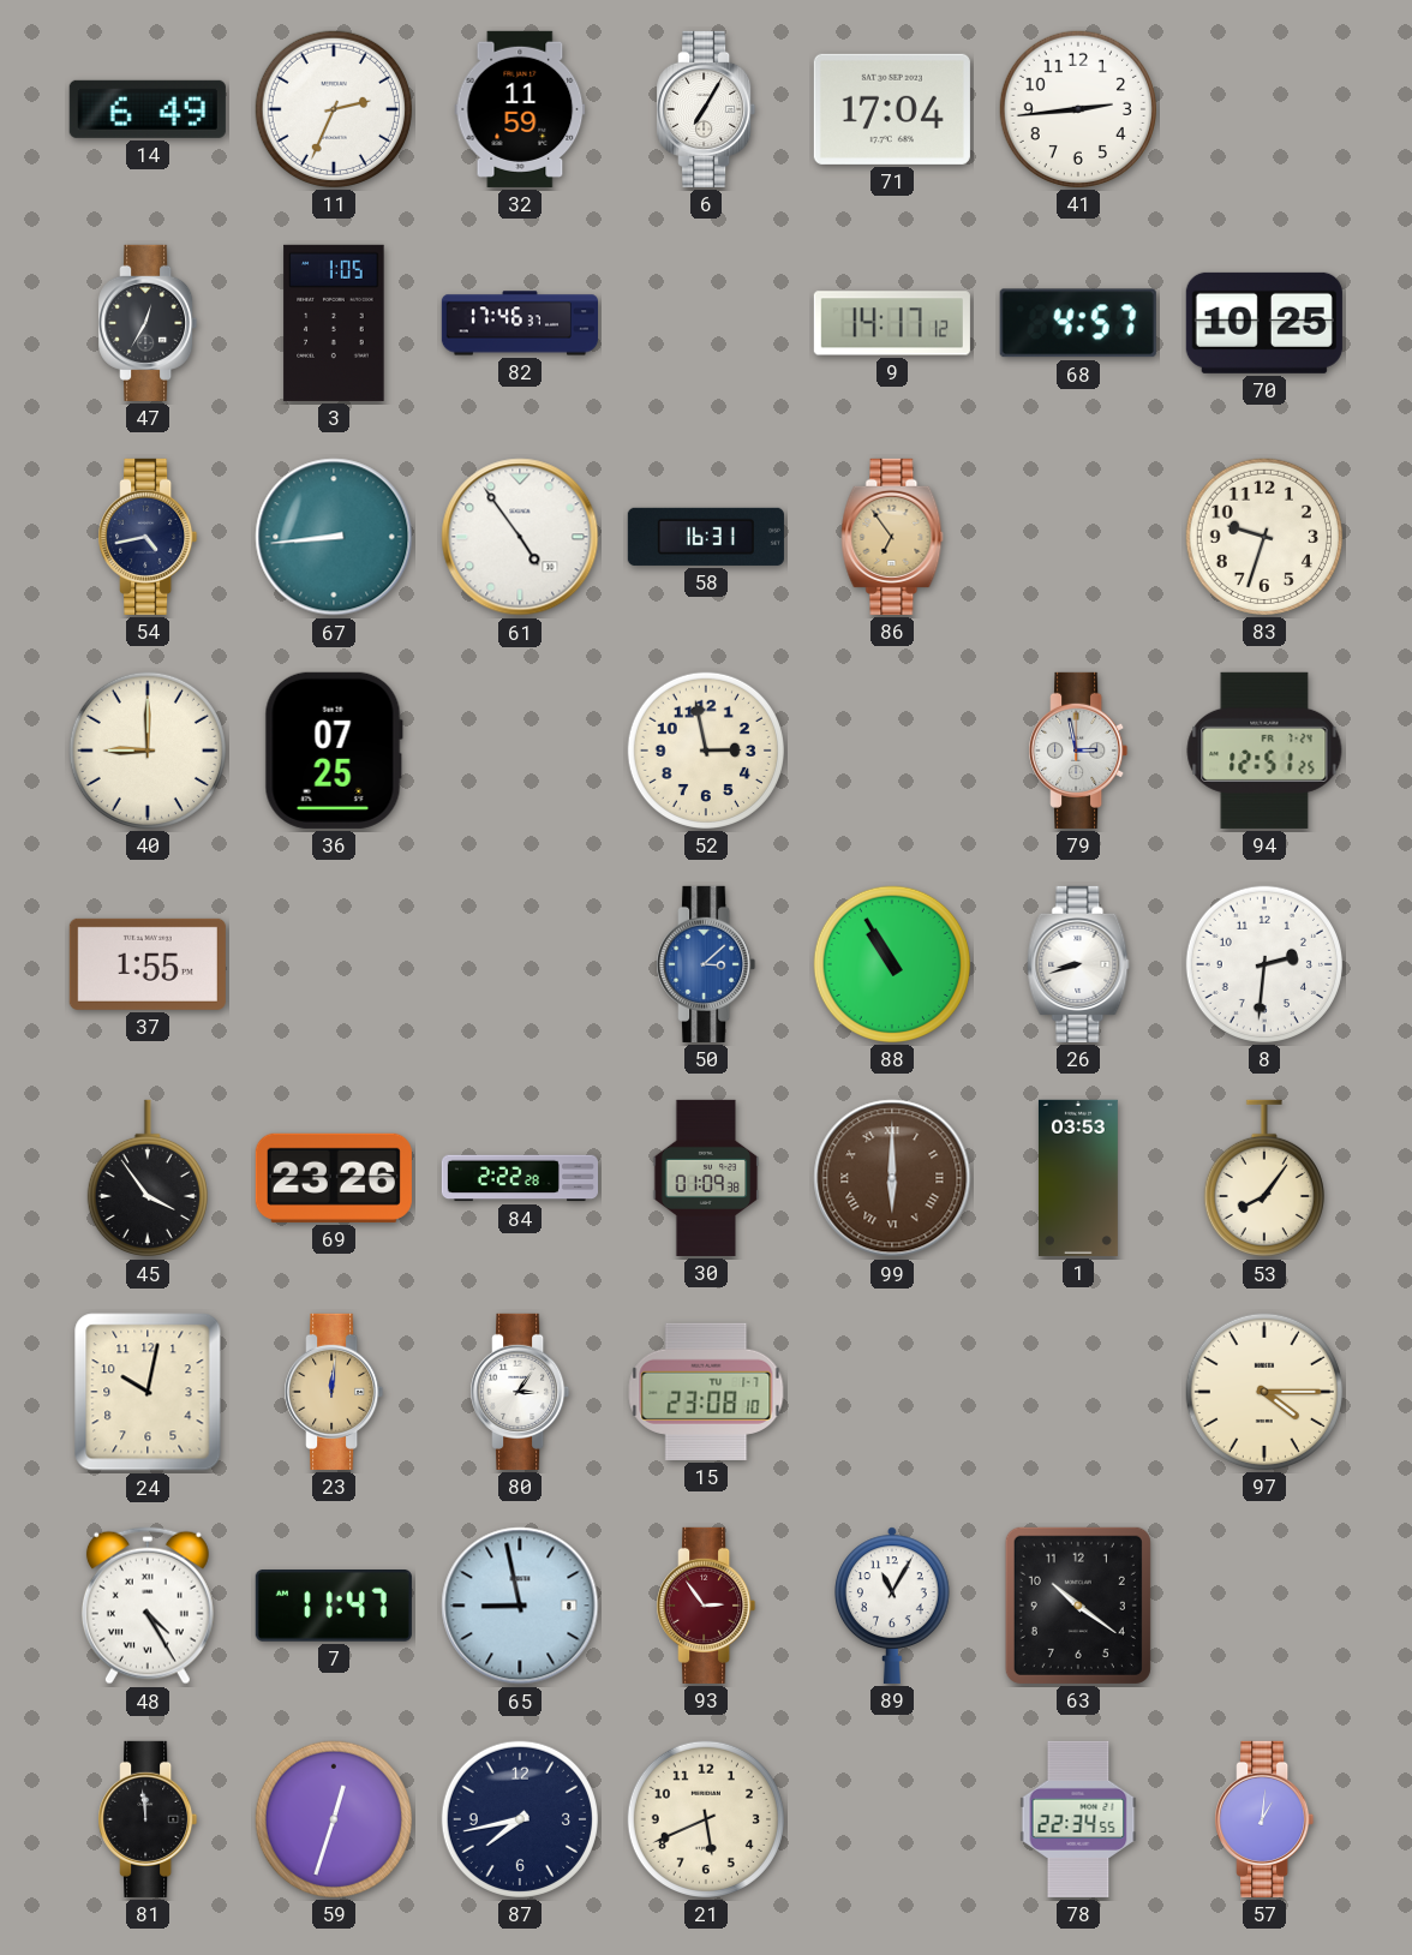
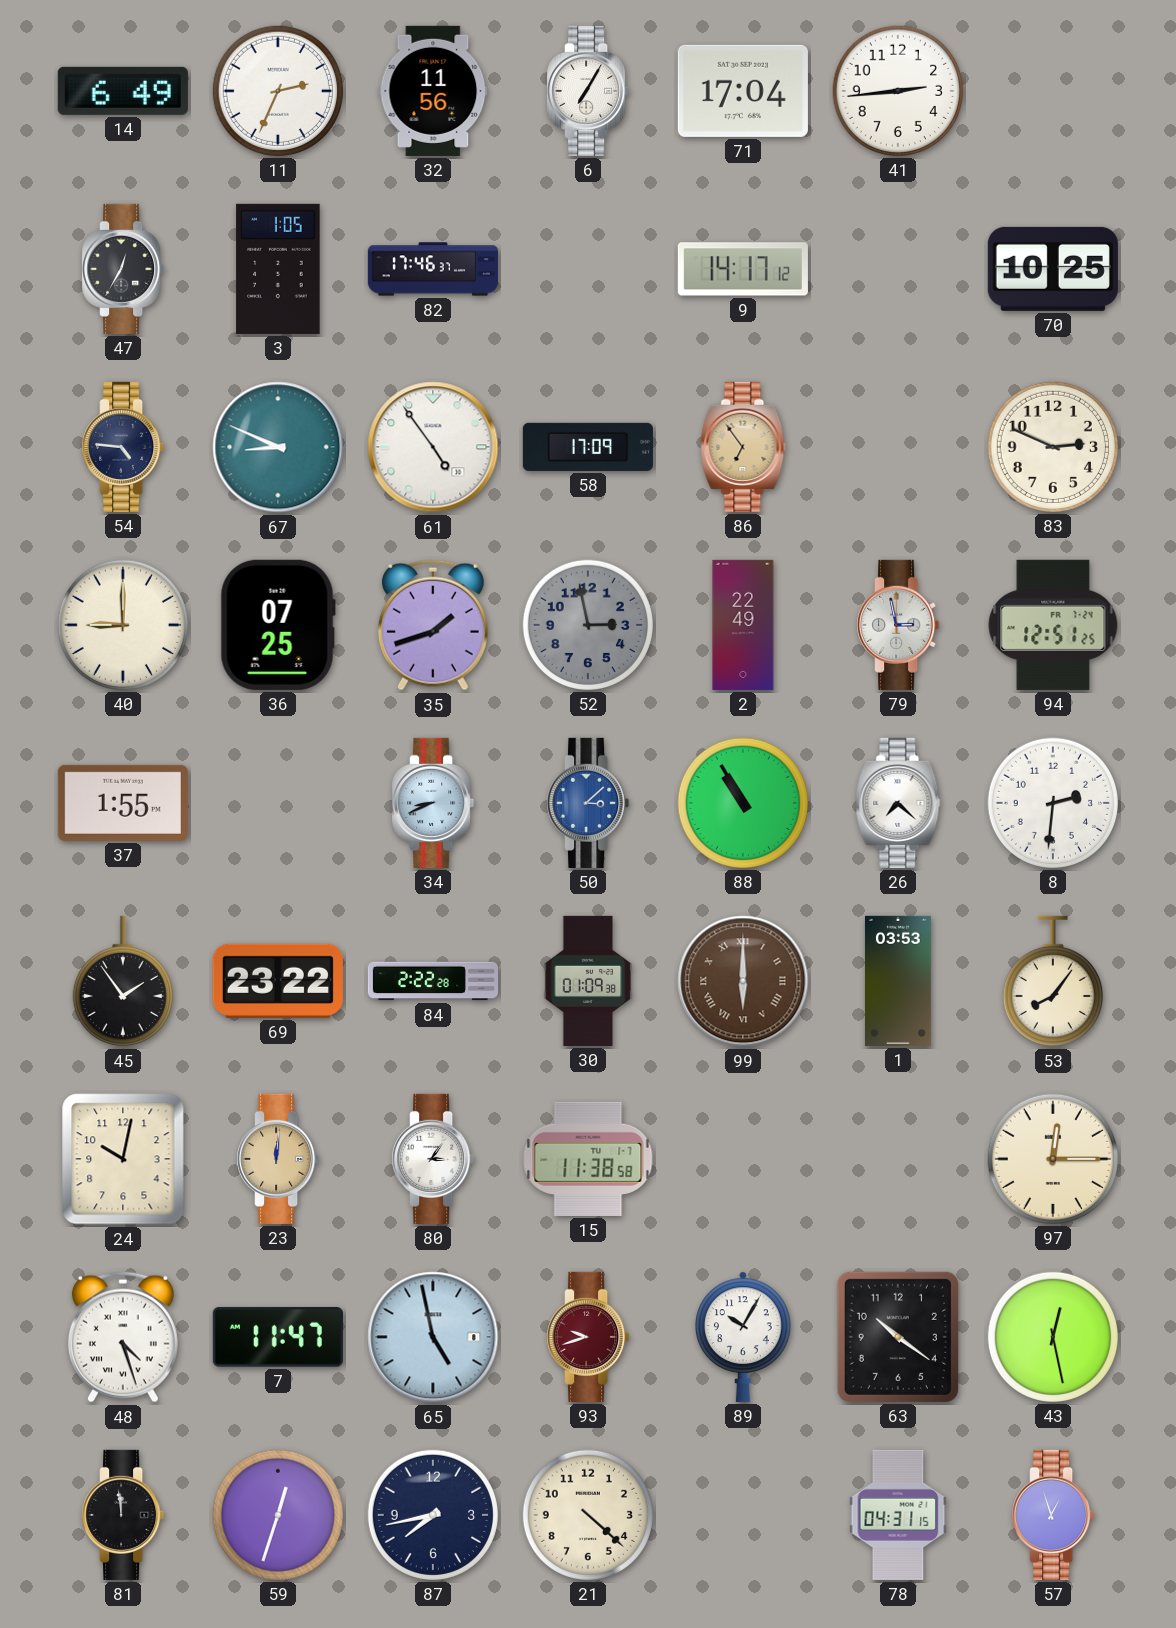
32: 11:59 -> 11:56
68: 4:57 -> none
54: 4:43 -> 4:46
67: 8:44 -> 8:49
58: 16:31 -> 17:09
83: 9:33 -> 2:49
35: none -> 1:42
52 dial: cream -> grey
2: none -> 22:49
34: none -> 8:41
26: 8:42 -> 7:22
45: 3:54 -> 1:54
69: 23:26 -> 23:22
15: 23:08 -> 11:38
97: 4:15 -> 12:15
48: 4:25 -> 4:27
65: 8:58 -> 4:58
93: 2:54 -> 9:42
89: 11:05 -> 10:05
43: none -> 12:28
21: 5:41 -> 4:22
78: 22:34 -> 04:31
57: 1:01 -> 12:57
